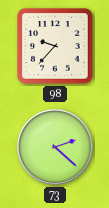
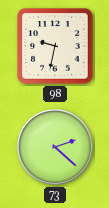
98: 9:37 -> 9:32
